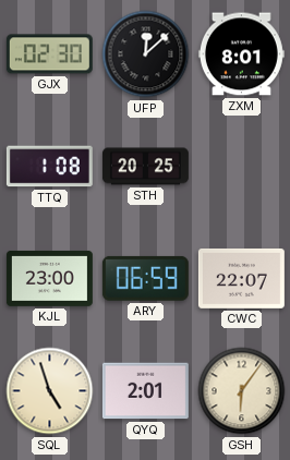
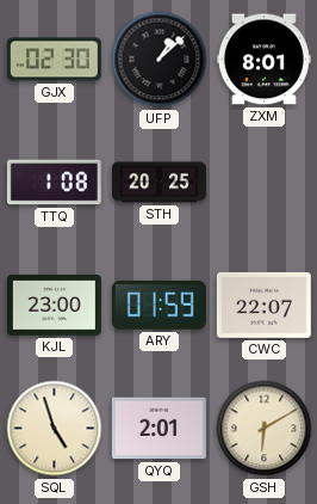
UFP: 12:08 -> 1:08
ARY: 06:59 -> 01:59
GSH: 6:06 -> 6:10
